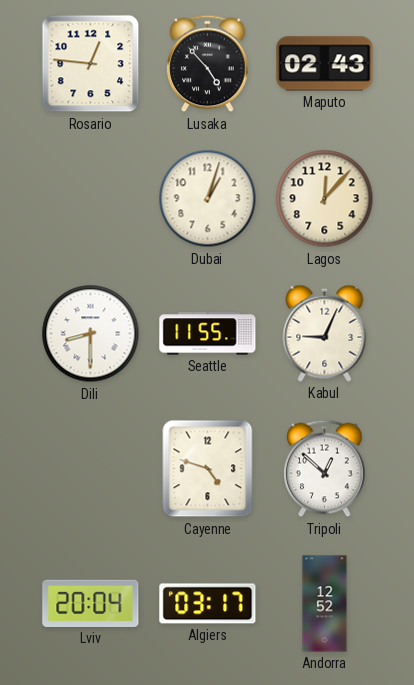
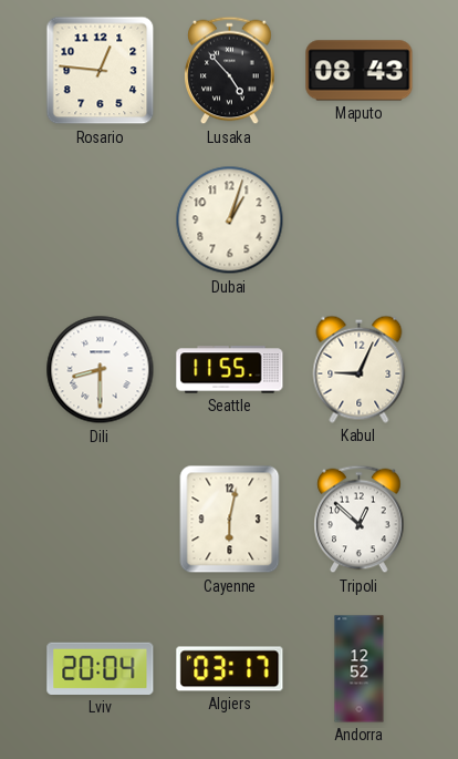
Maputo: 02:43 -> 08:43
Lagos: 12:07 -> none
Cayenne: 4:48 -> 6:02
